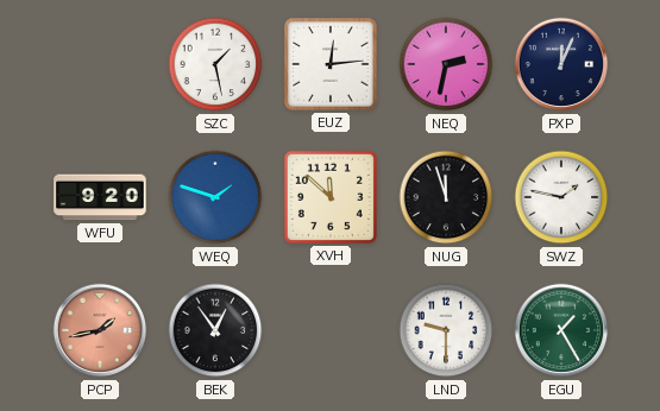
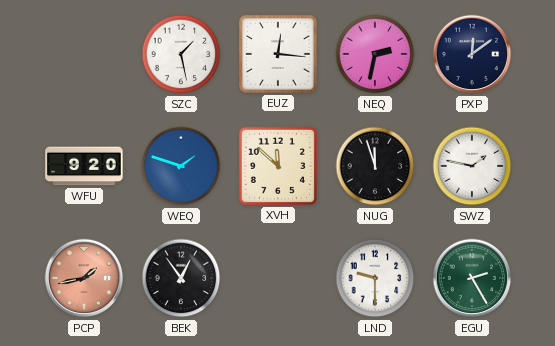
EUZ: 12:14 -> 12:16
PXP: 12:04 -> 12:09
EGU: 1:25 -> 2:25
